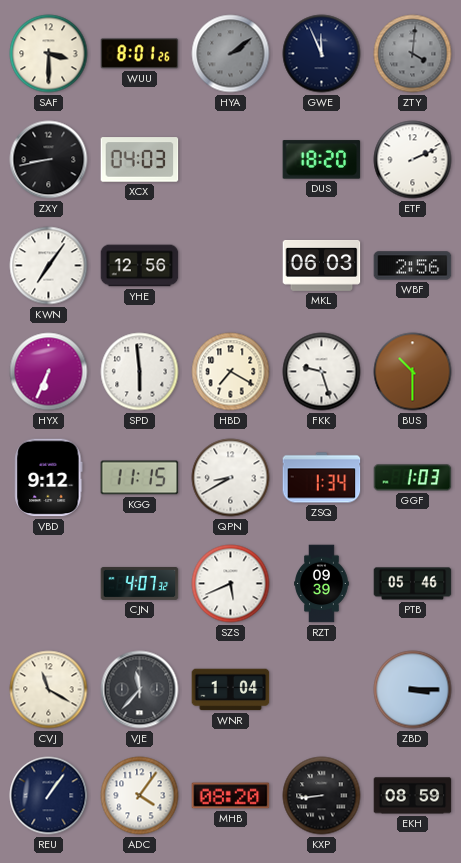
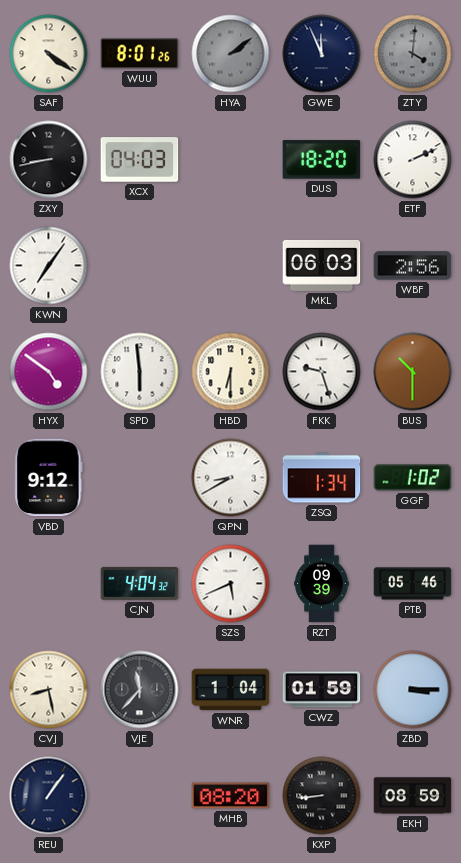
SAF: 3:30 -> 4:21
YHE: 12:56 -> none
HYX: 6:34 -> 4:51
HBD: 7:20 -> 6:30
KGG: 11:15 -> none
GGF: 1:03 -> 1:02
CJN: 4:07 -> 4:04
CVJ: 11:20 -> 8:28
CWZ: none -> 01:59
ADC: 4:06 -> none
